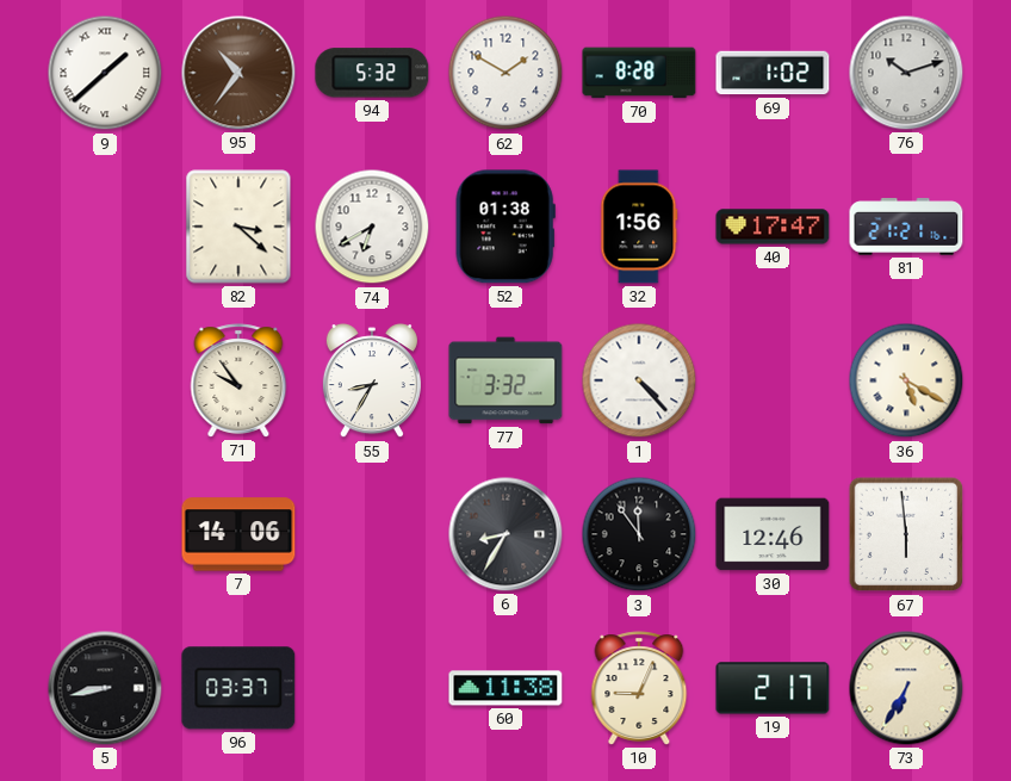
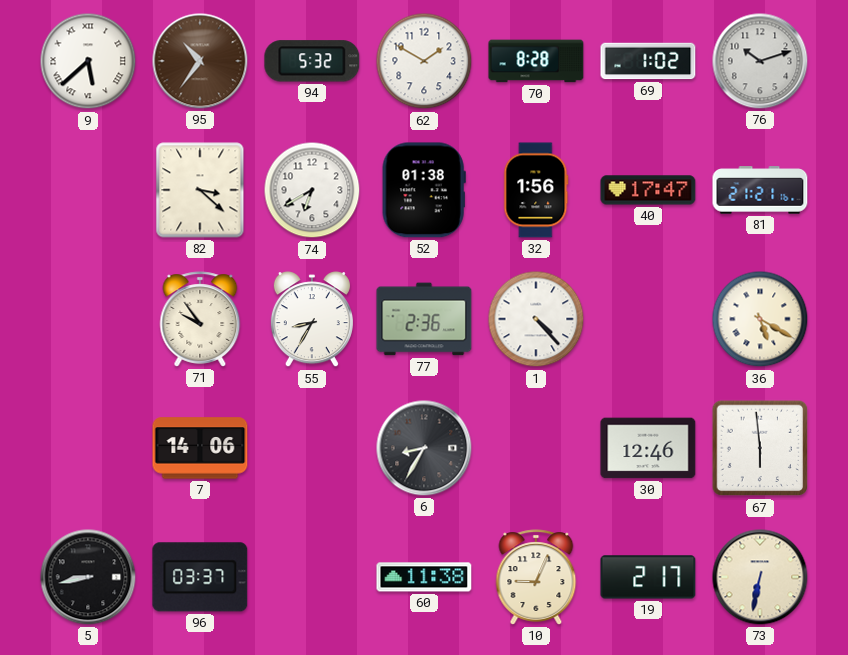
9: 1:38 -> 5:38
77: 3:32 -> 2:36
3: 11:54 -> none
73: 6:35 -> 6:32
